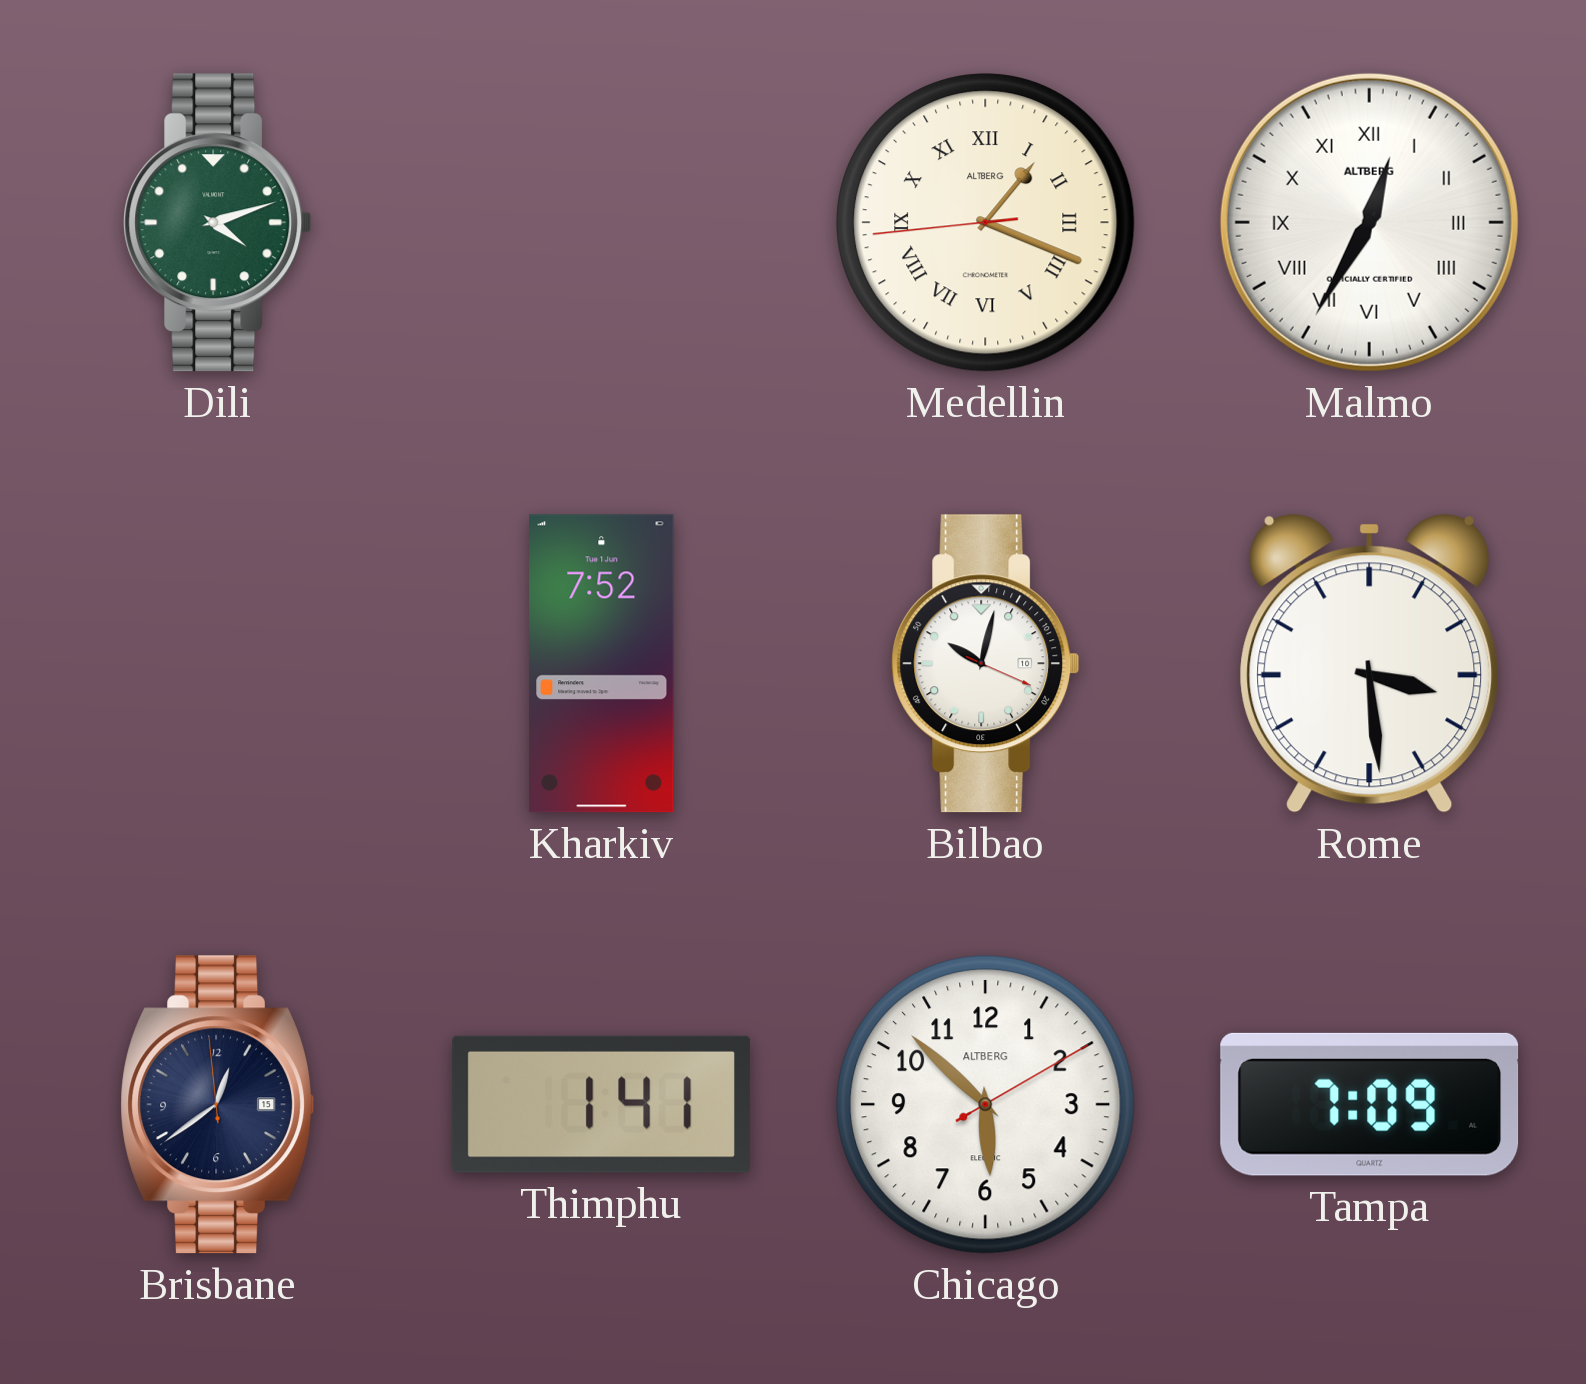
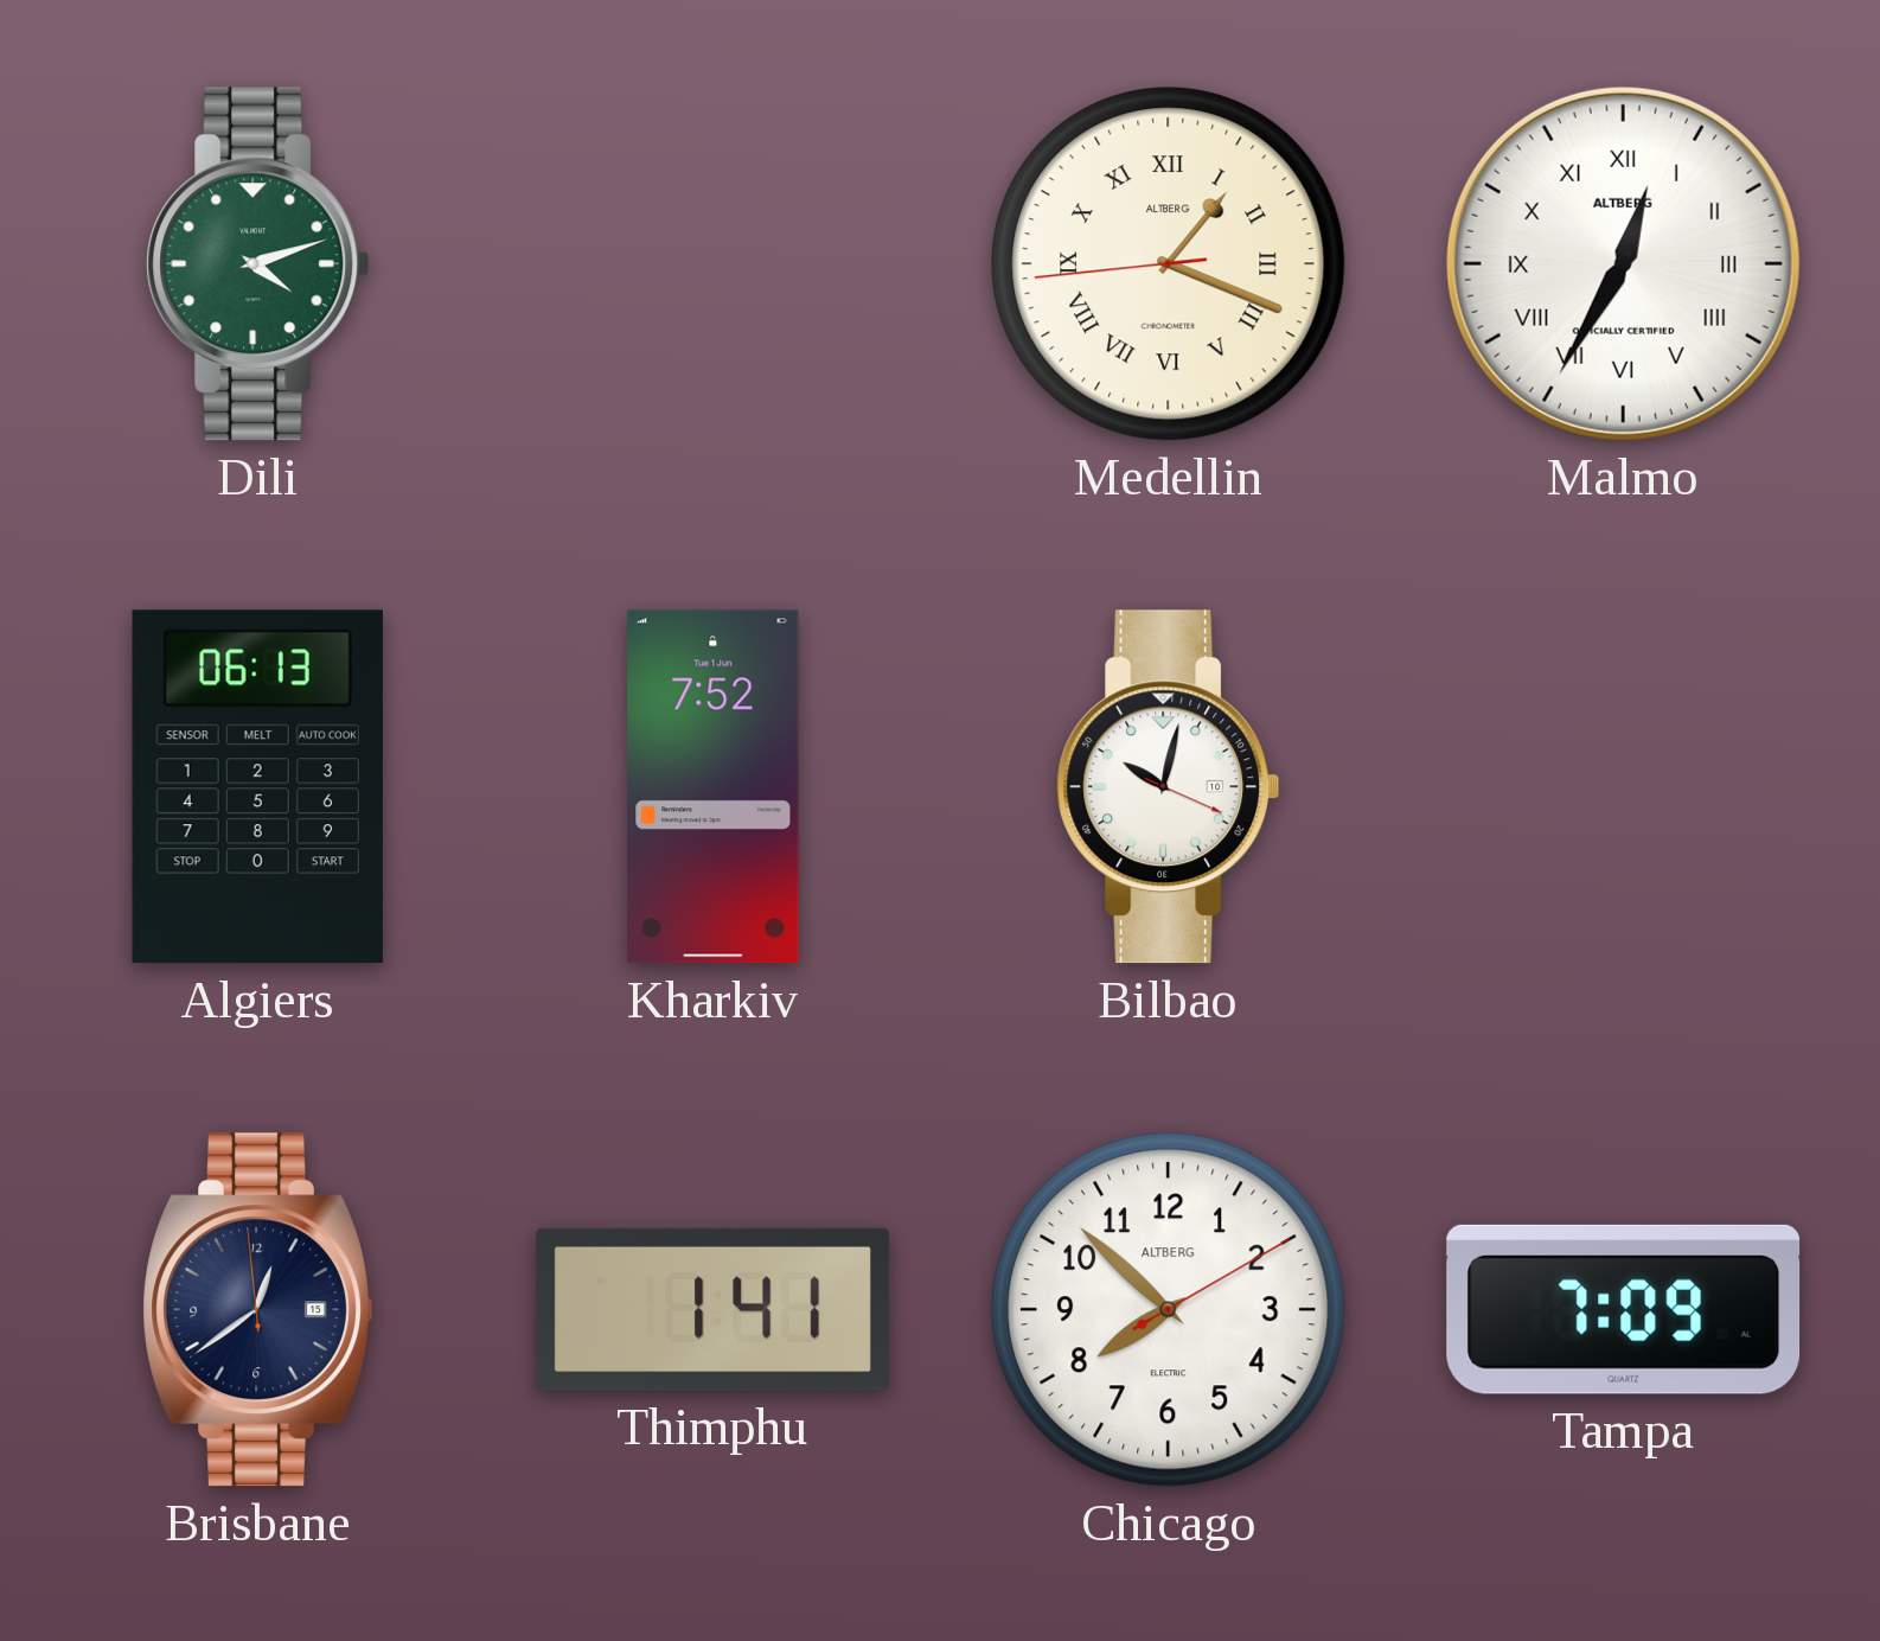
Algiers: none -> 06:13
Rome: 3:29 -> none
Chicago: 5:52 -> 7:52
